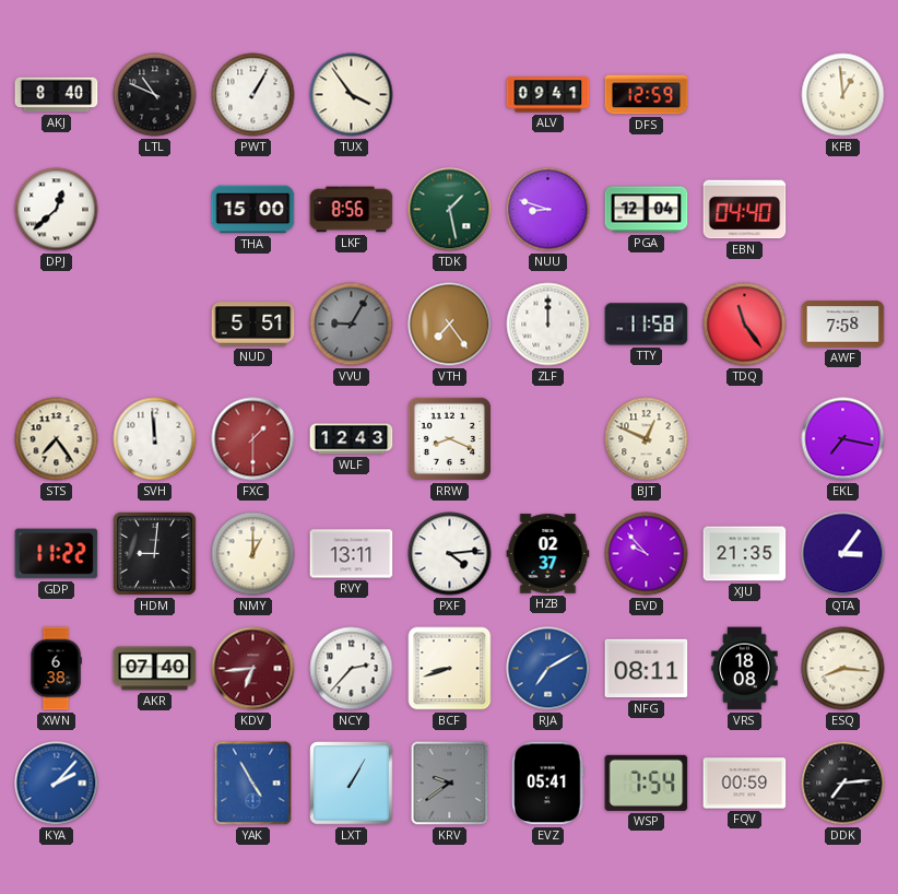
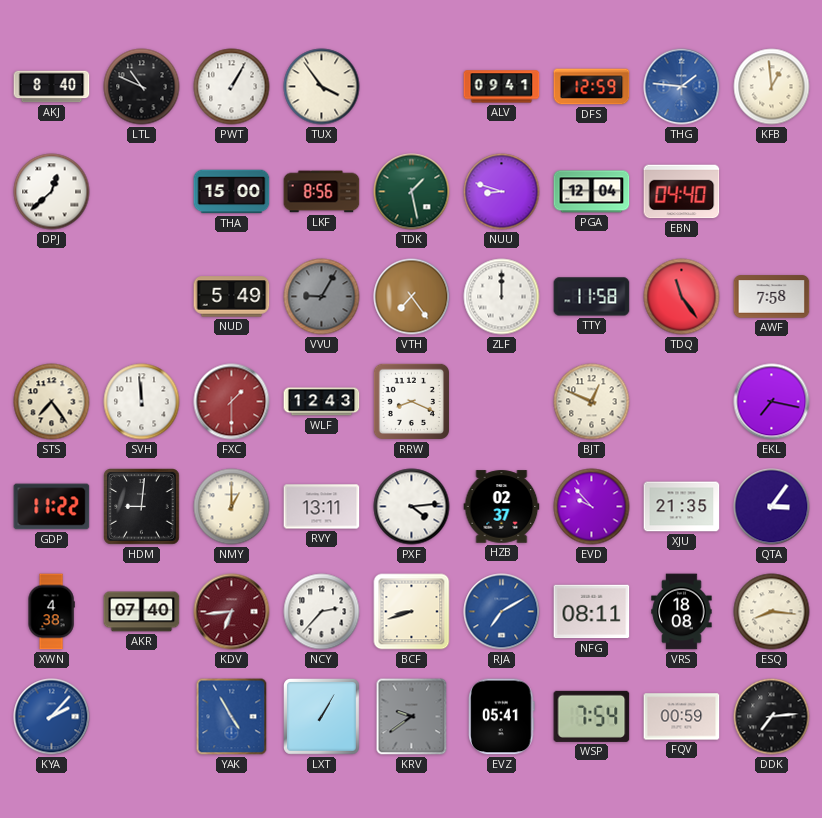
THG: none -> 1:46
NUD: 5:51 -> 5:49
XWN: 6:38 -> 4:38
